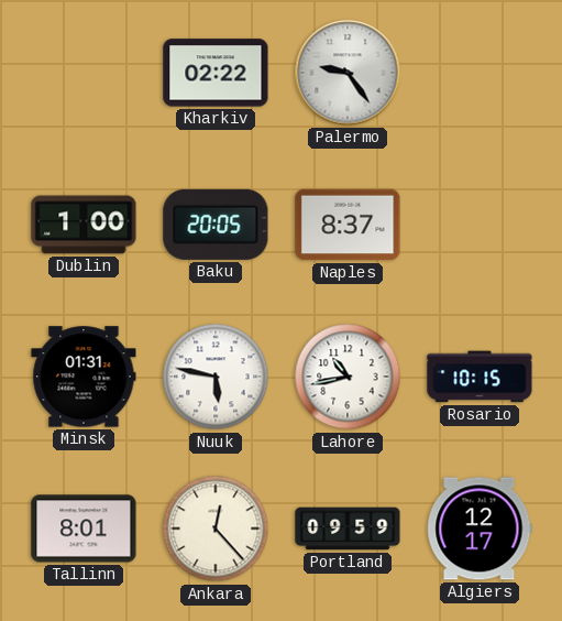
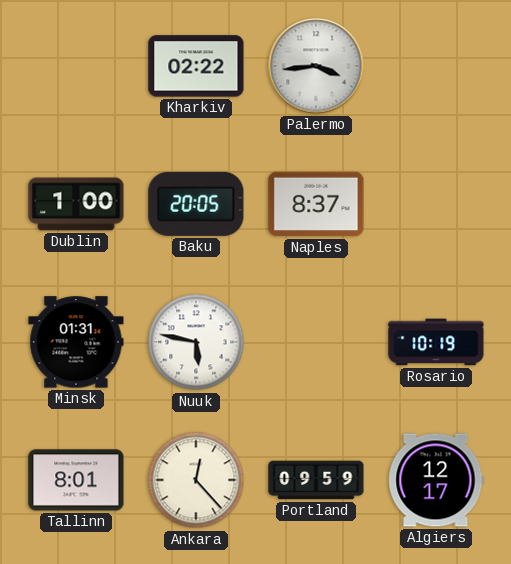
Palermo: 9:24 -> 3:44
Lahore: 10:43 -> none
Rosario: 10:15 -> 10:19
